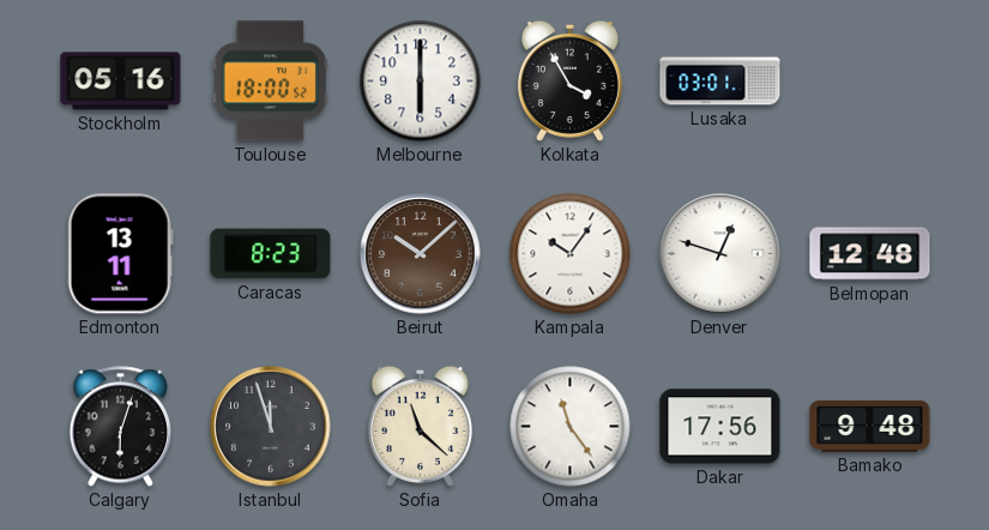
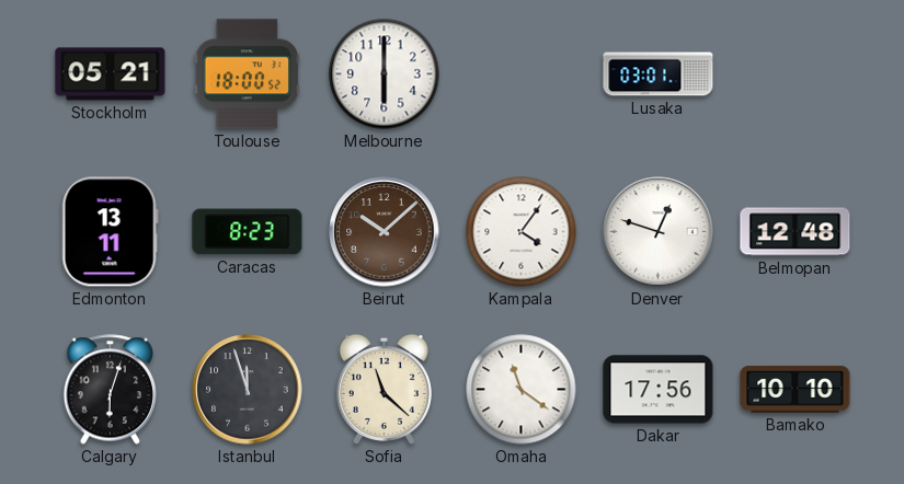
Stockholm: 05:16 -> 05:21
Kolkata: 3:55 -> none
Kampala: 10:06 -> 4:06
Omaha: 11:24 -> 11:21
Bamako: 9:48 -> 10:10
